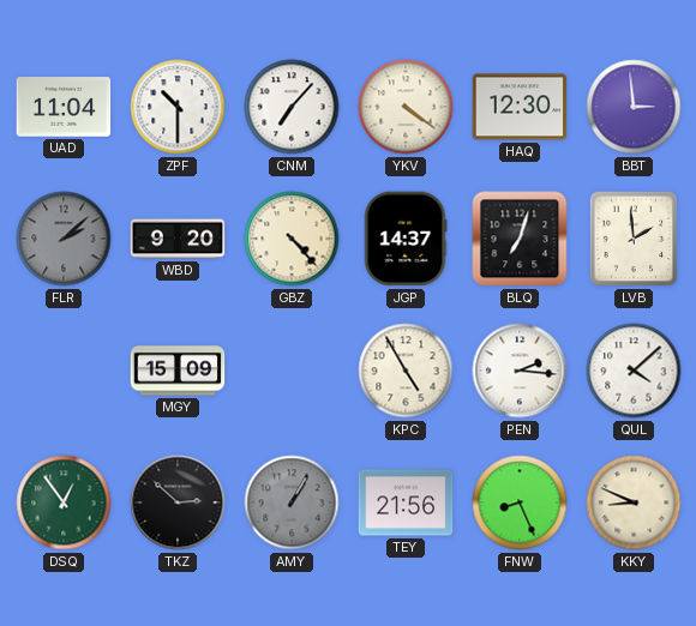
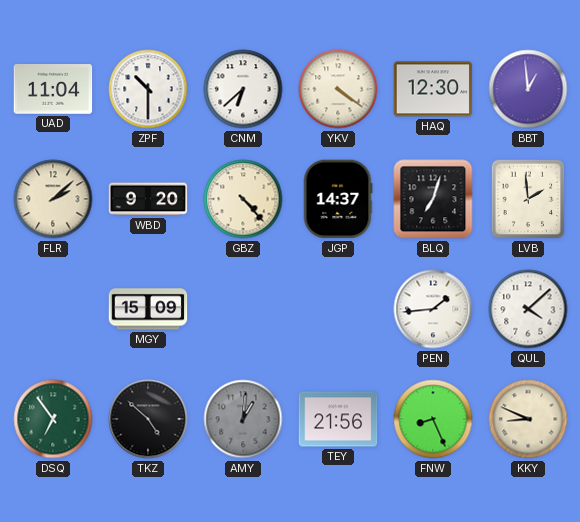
CNM: 7:07 -> 6:38
BBT: 2:59 -> 12:59
FLR dial: grey -> cream
KPC: 4:55 -> none
PEN: 2:16 -> 1:44
DSQ: 12:54 -> 6:54
TKZ: 2:52 -> 4:52
AMY: 1:05 -> 1:01
